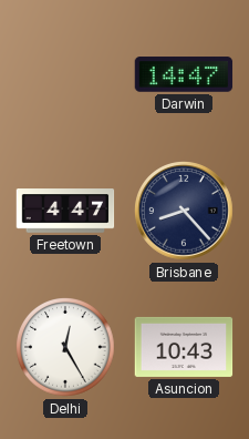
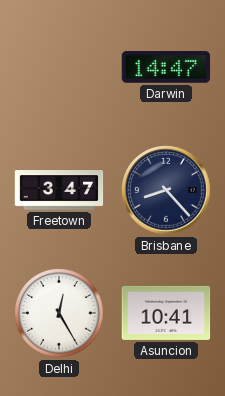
Freetown: 4:47 -> 3:47
Asuncion: 10:43 -> 10:41
